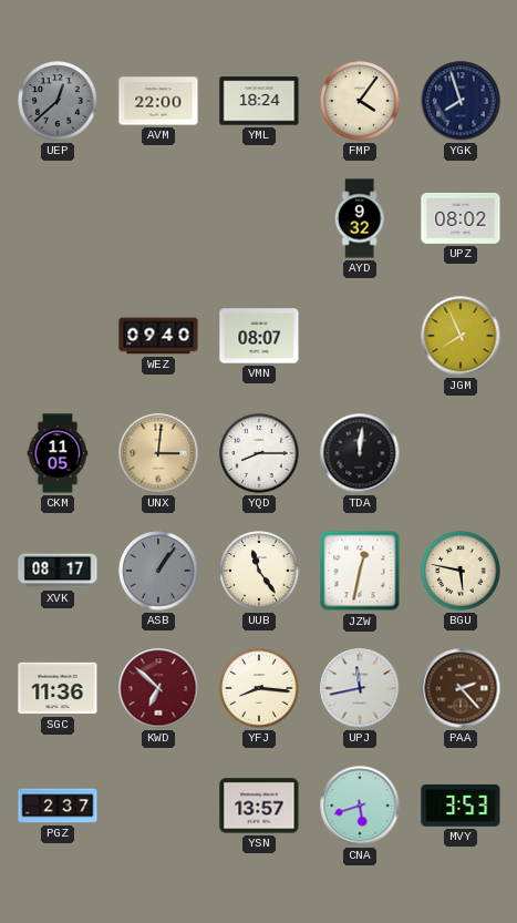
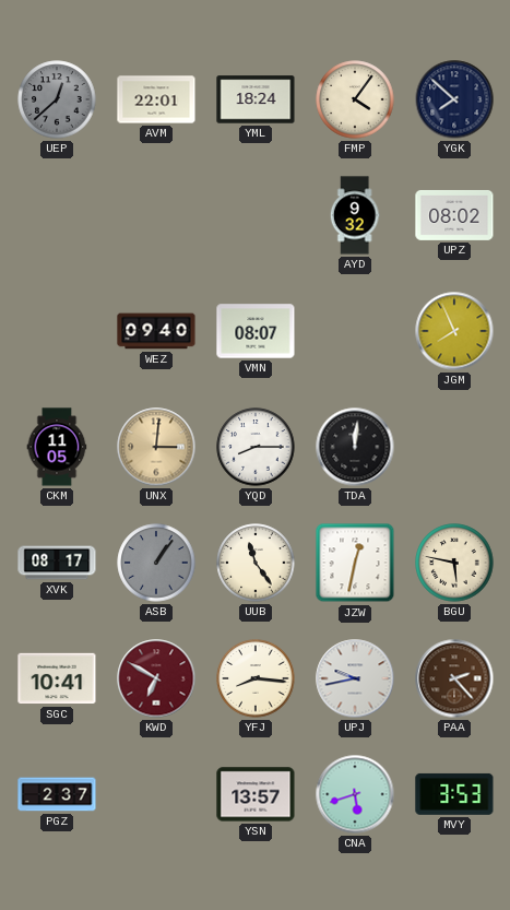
AVM: 22:00 -> 22:01
YGK: 7:57 -> 7:52
SGC: 11:36 -> 10:41
KWD: 6:52 -> 6:50
UPJ: 11:43 -> 9:43
